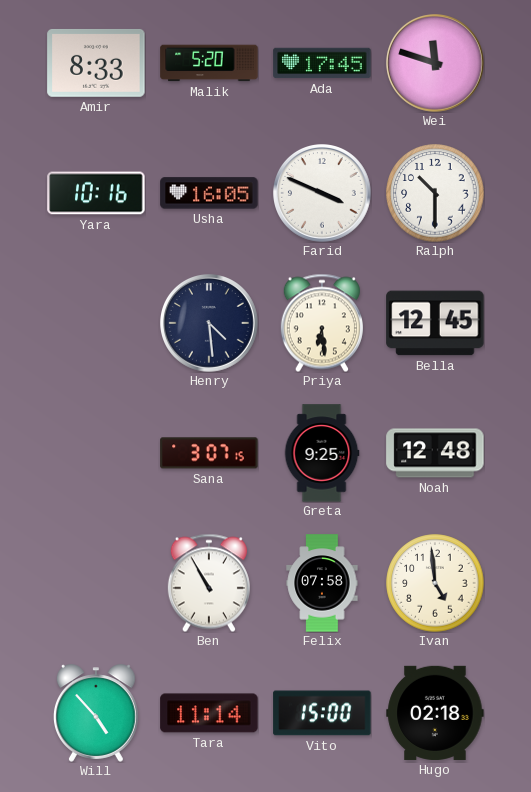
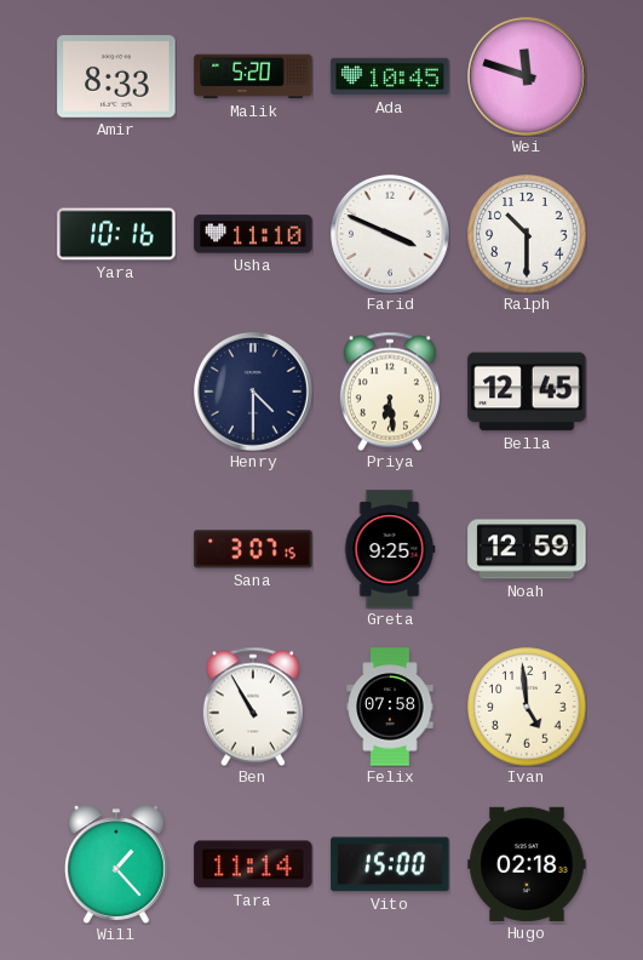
Ada: 17:45 -> 10:45
Usha: 16:05 -> 11:10
Henry: 4:29 -> 4:30
Noah: 12:48 -> 12:59
Will: 4:53 -> 1:23
